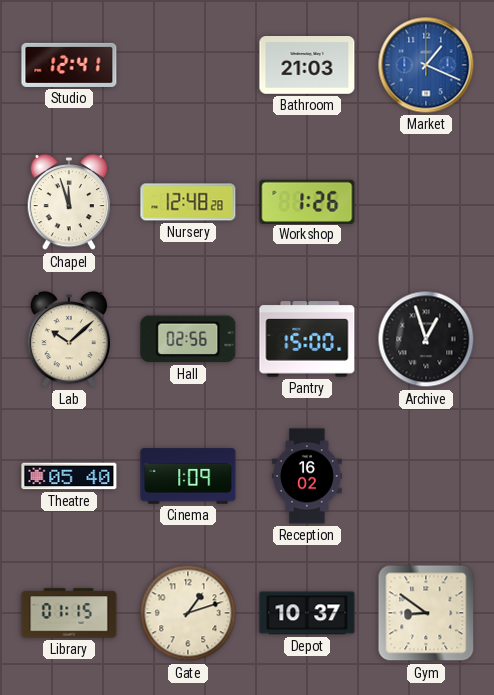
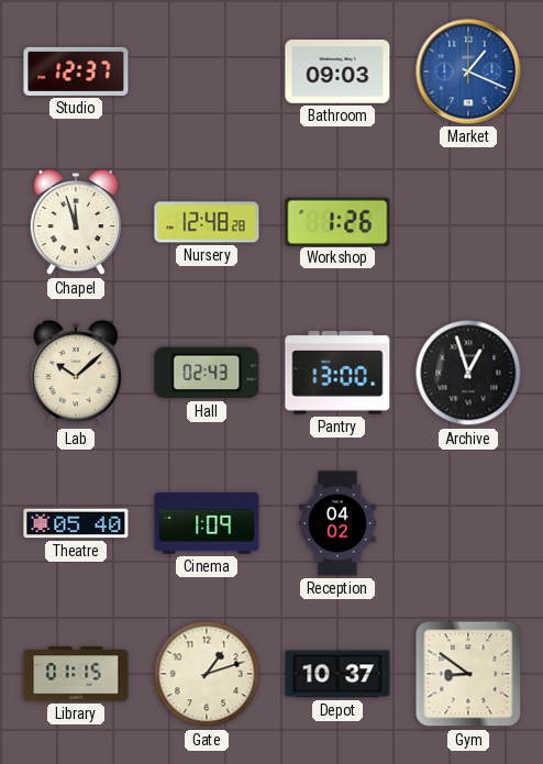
Studio: 12:41 -> 12:37
Bathroom: 21:03 -> 09:03
Hall: 02:56 -> 02:43
Pantry: 15:00 -> 13:00
Reception: 16:02 -> 04:02
